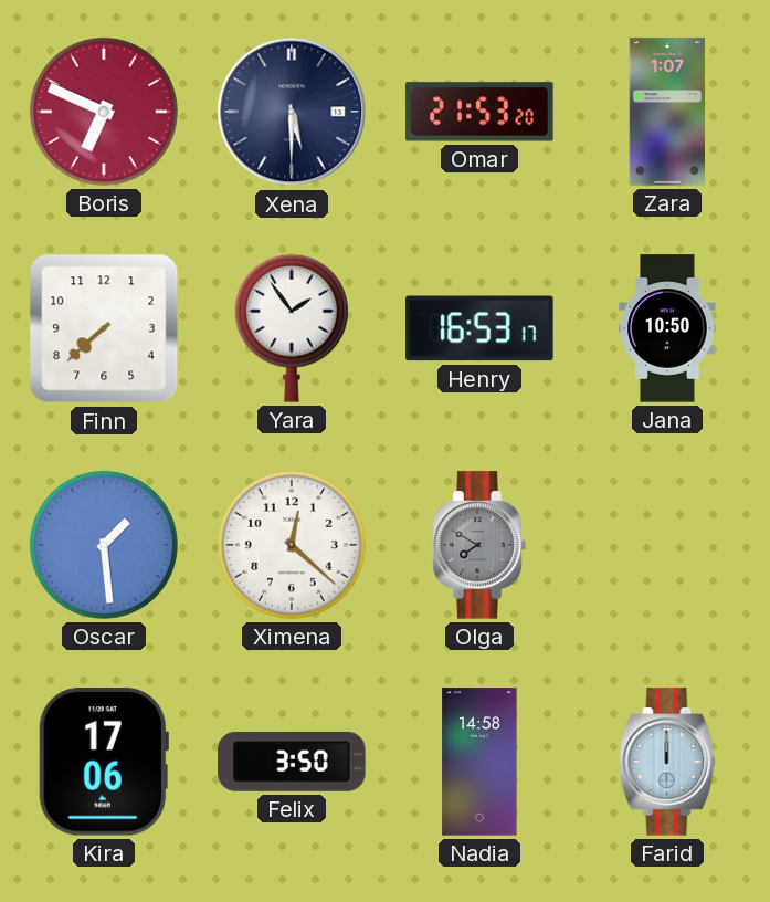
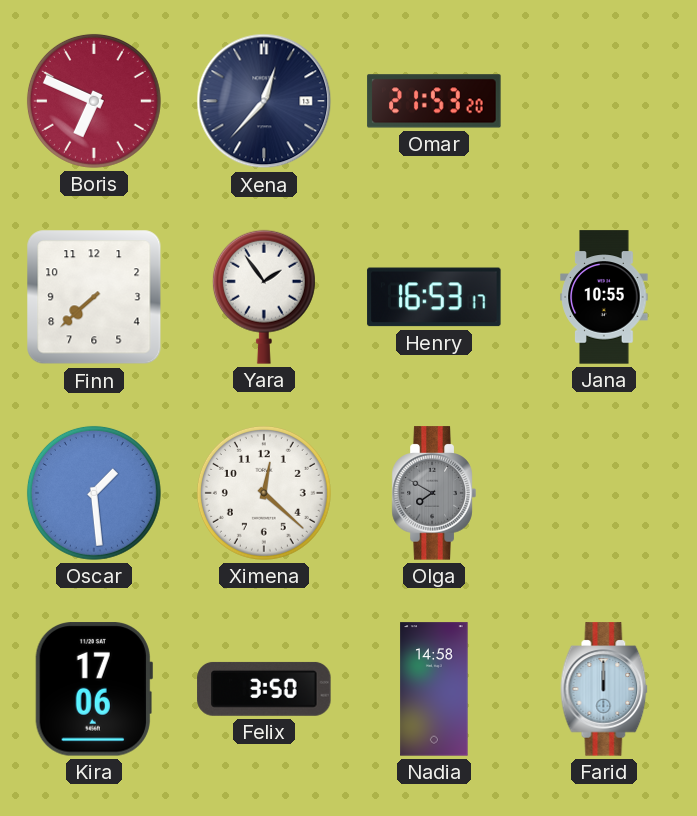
Xena: 5:30 -> 12:37
Zara: 1:07 -> none
Jana: 10:50 -> 10:55
